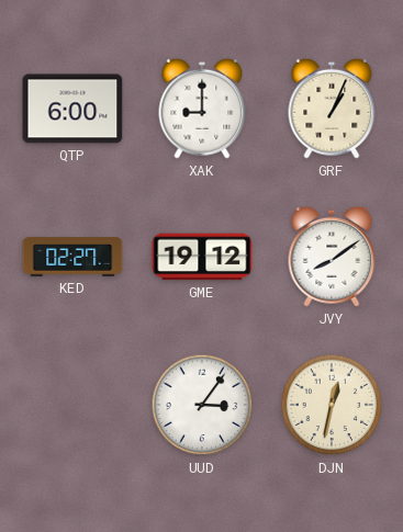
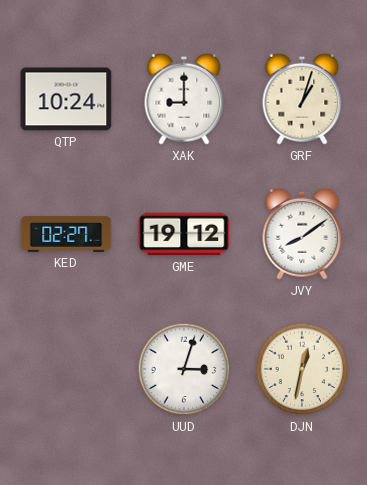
QTP: 6:00 -> 10:24
GRF: 1:04 -> 1:03
UUD: 3:06 -> 3:03
